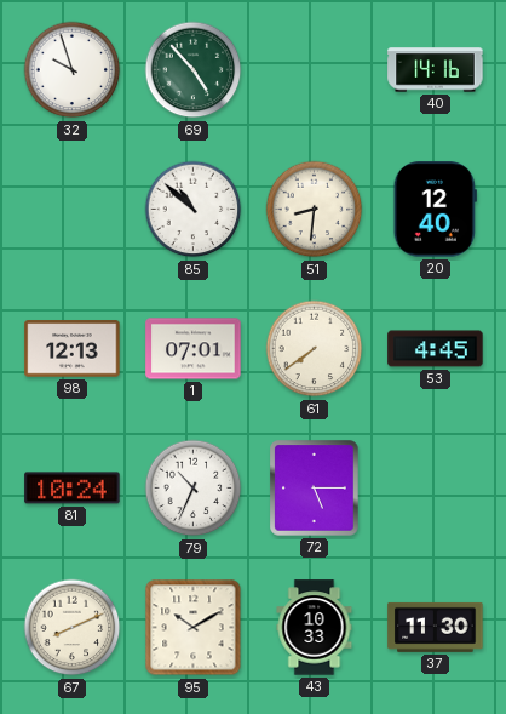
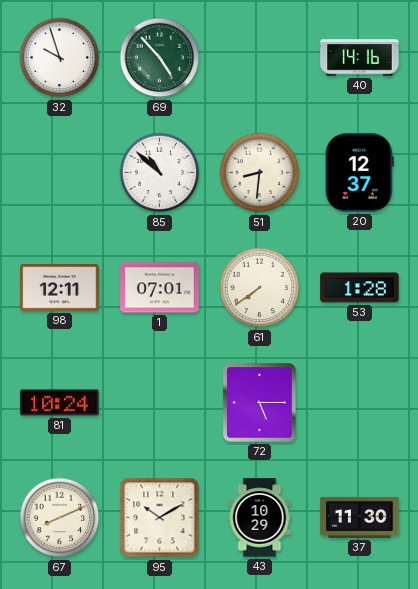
20: 12:40 -> 12:37
98: 12:13 -> 12:11
53: 4:45 -> 1:28
79: 10:34 -> none
43: 10:33 -> 10:29
